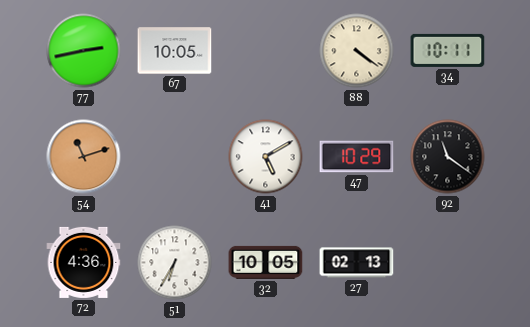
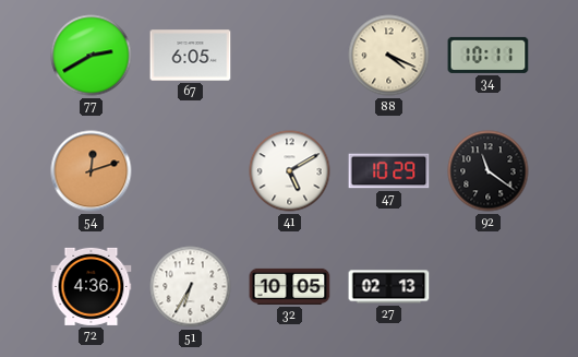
77: 2:43 -> 2:40
67: 10:05 -> 6:05
88: 4:21 -> 4:19
54: 11:12 -> 12:12
